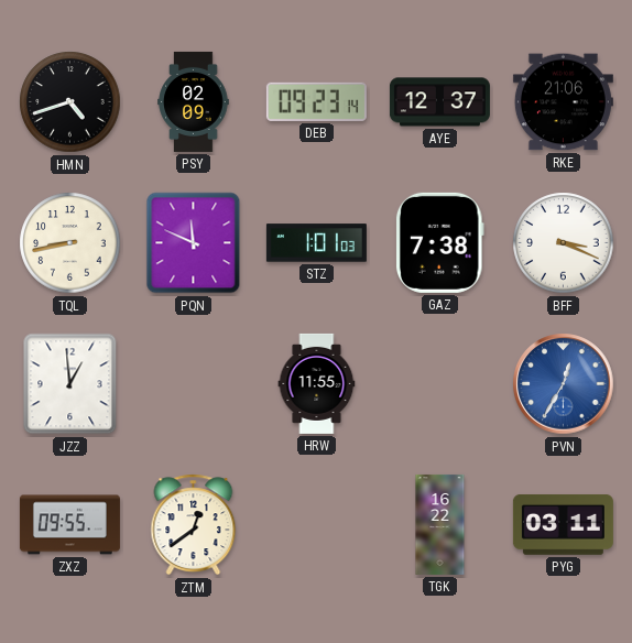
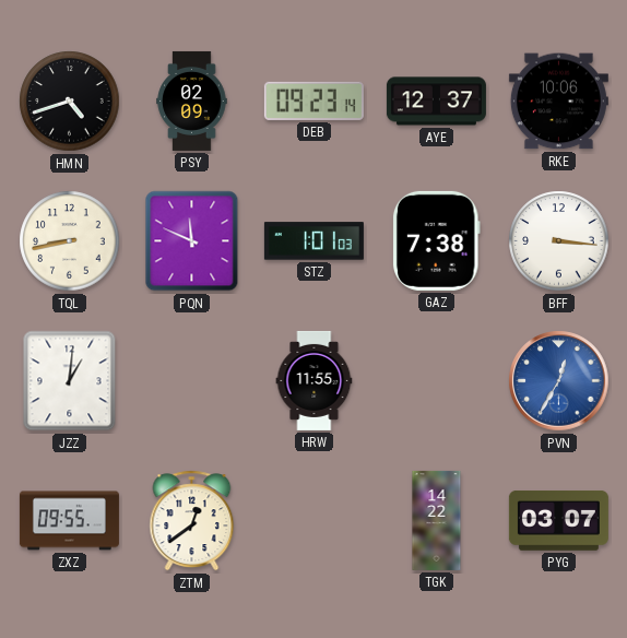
RKE: 21:06 -> 10:06
BFF: 3:19 -> 3:16
JZZ: 12:59 -> 1:01
TGK: 16:22 -> 14:22
PYG: 03:11 -> 03:07
